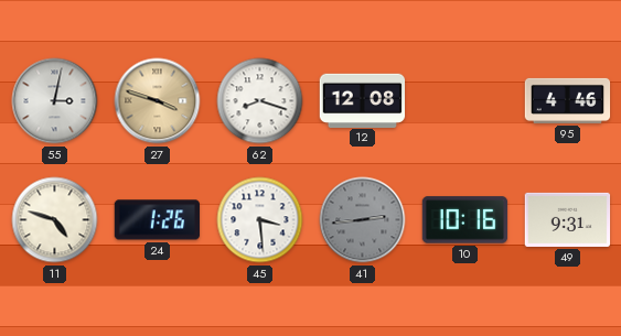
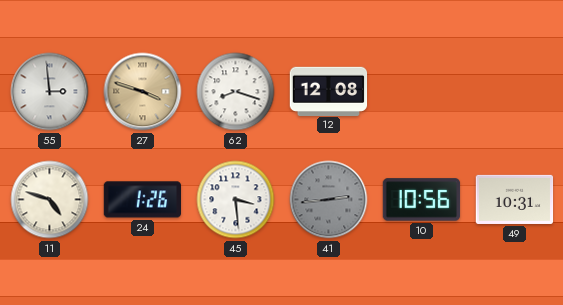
55: 3:02 -> 2:59
95: 4:46 -> none
10: 10:16 -> 10:56
49: 9:31 -> 10:31
